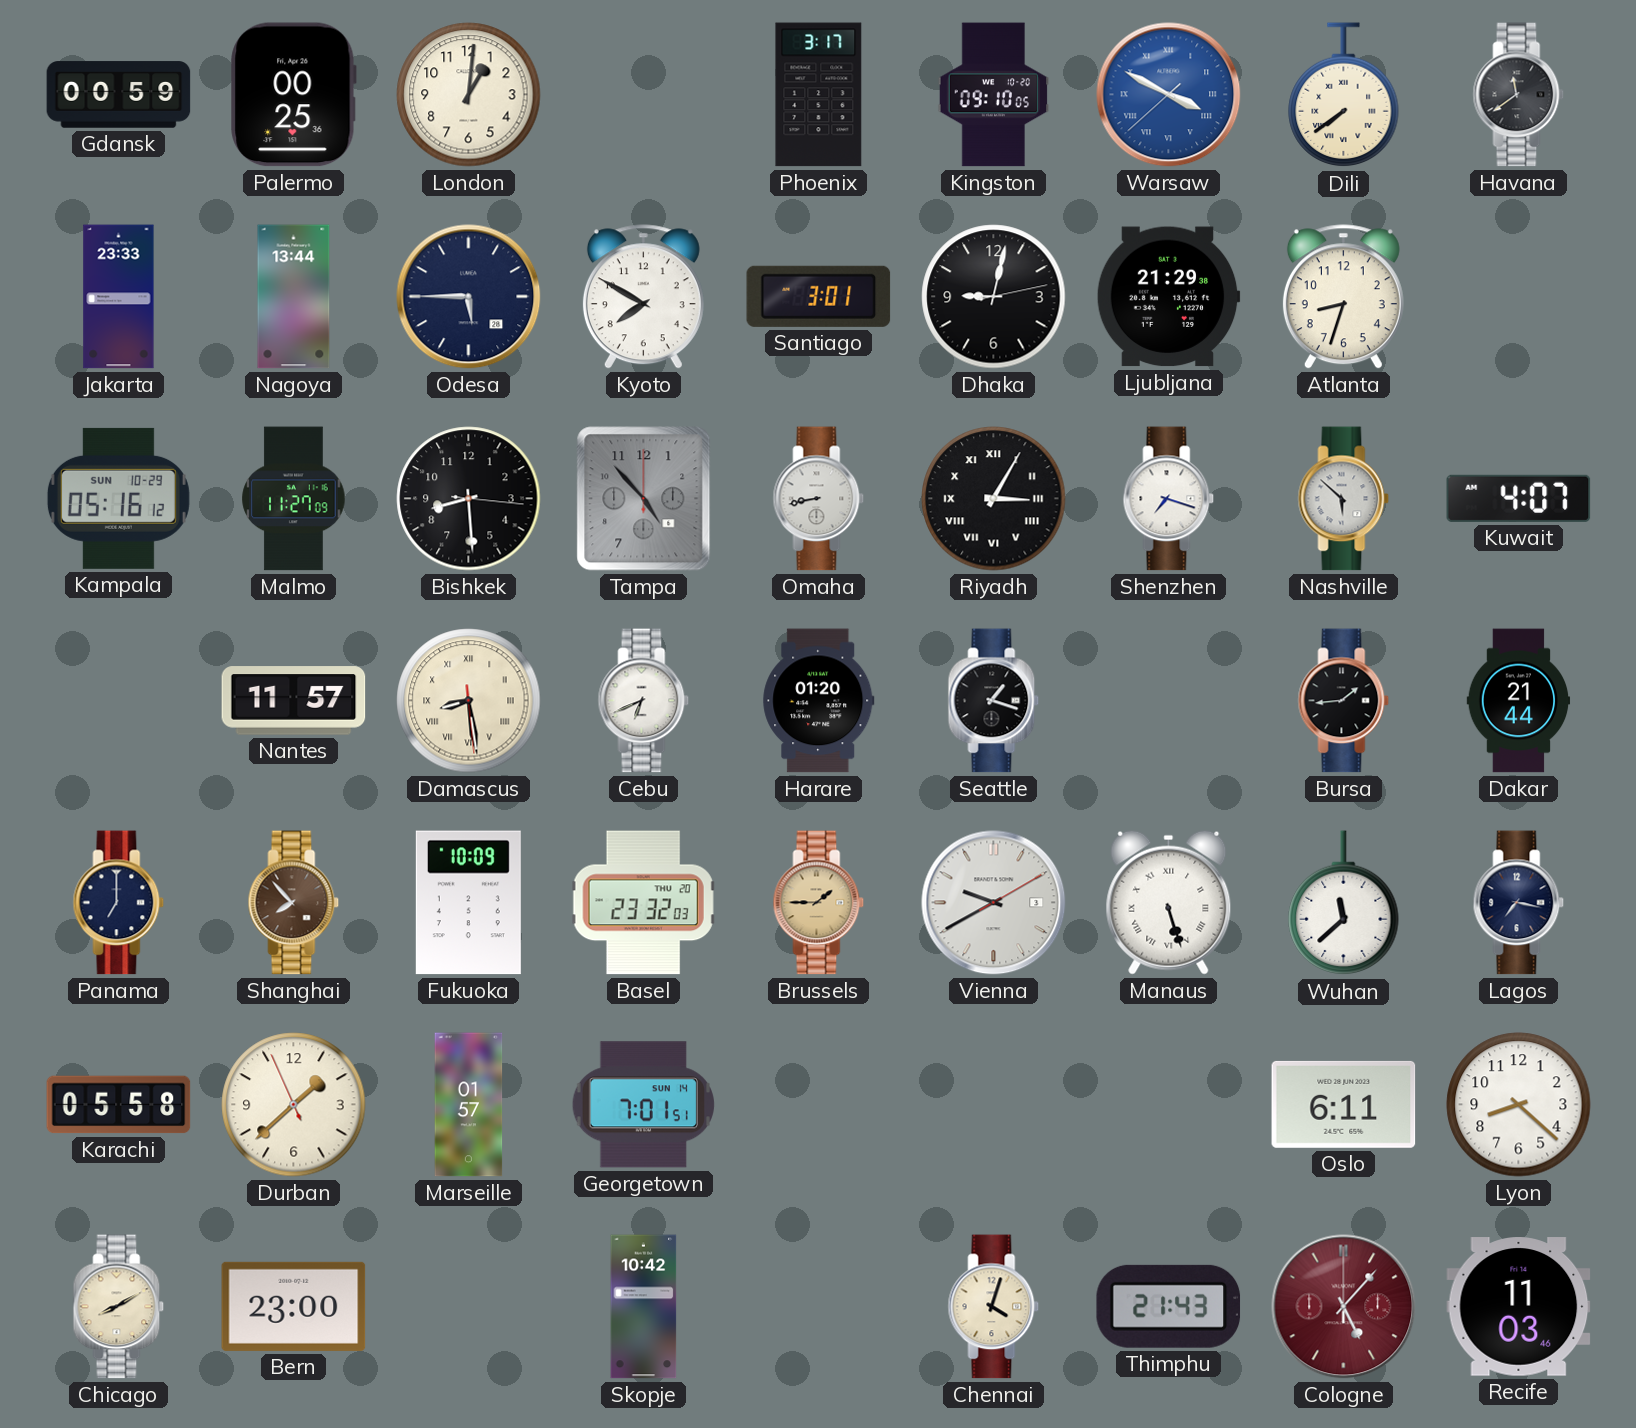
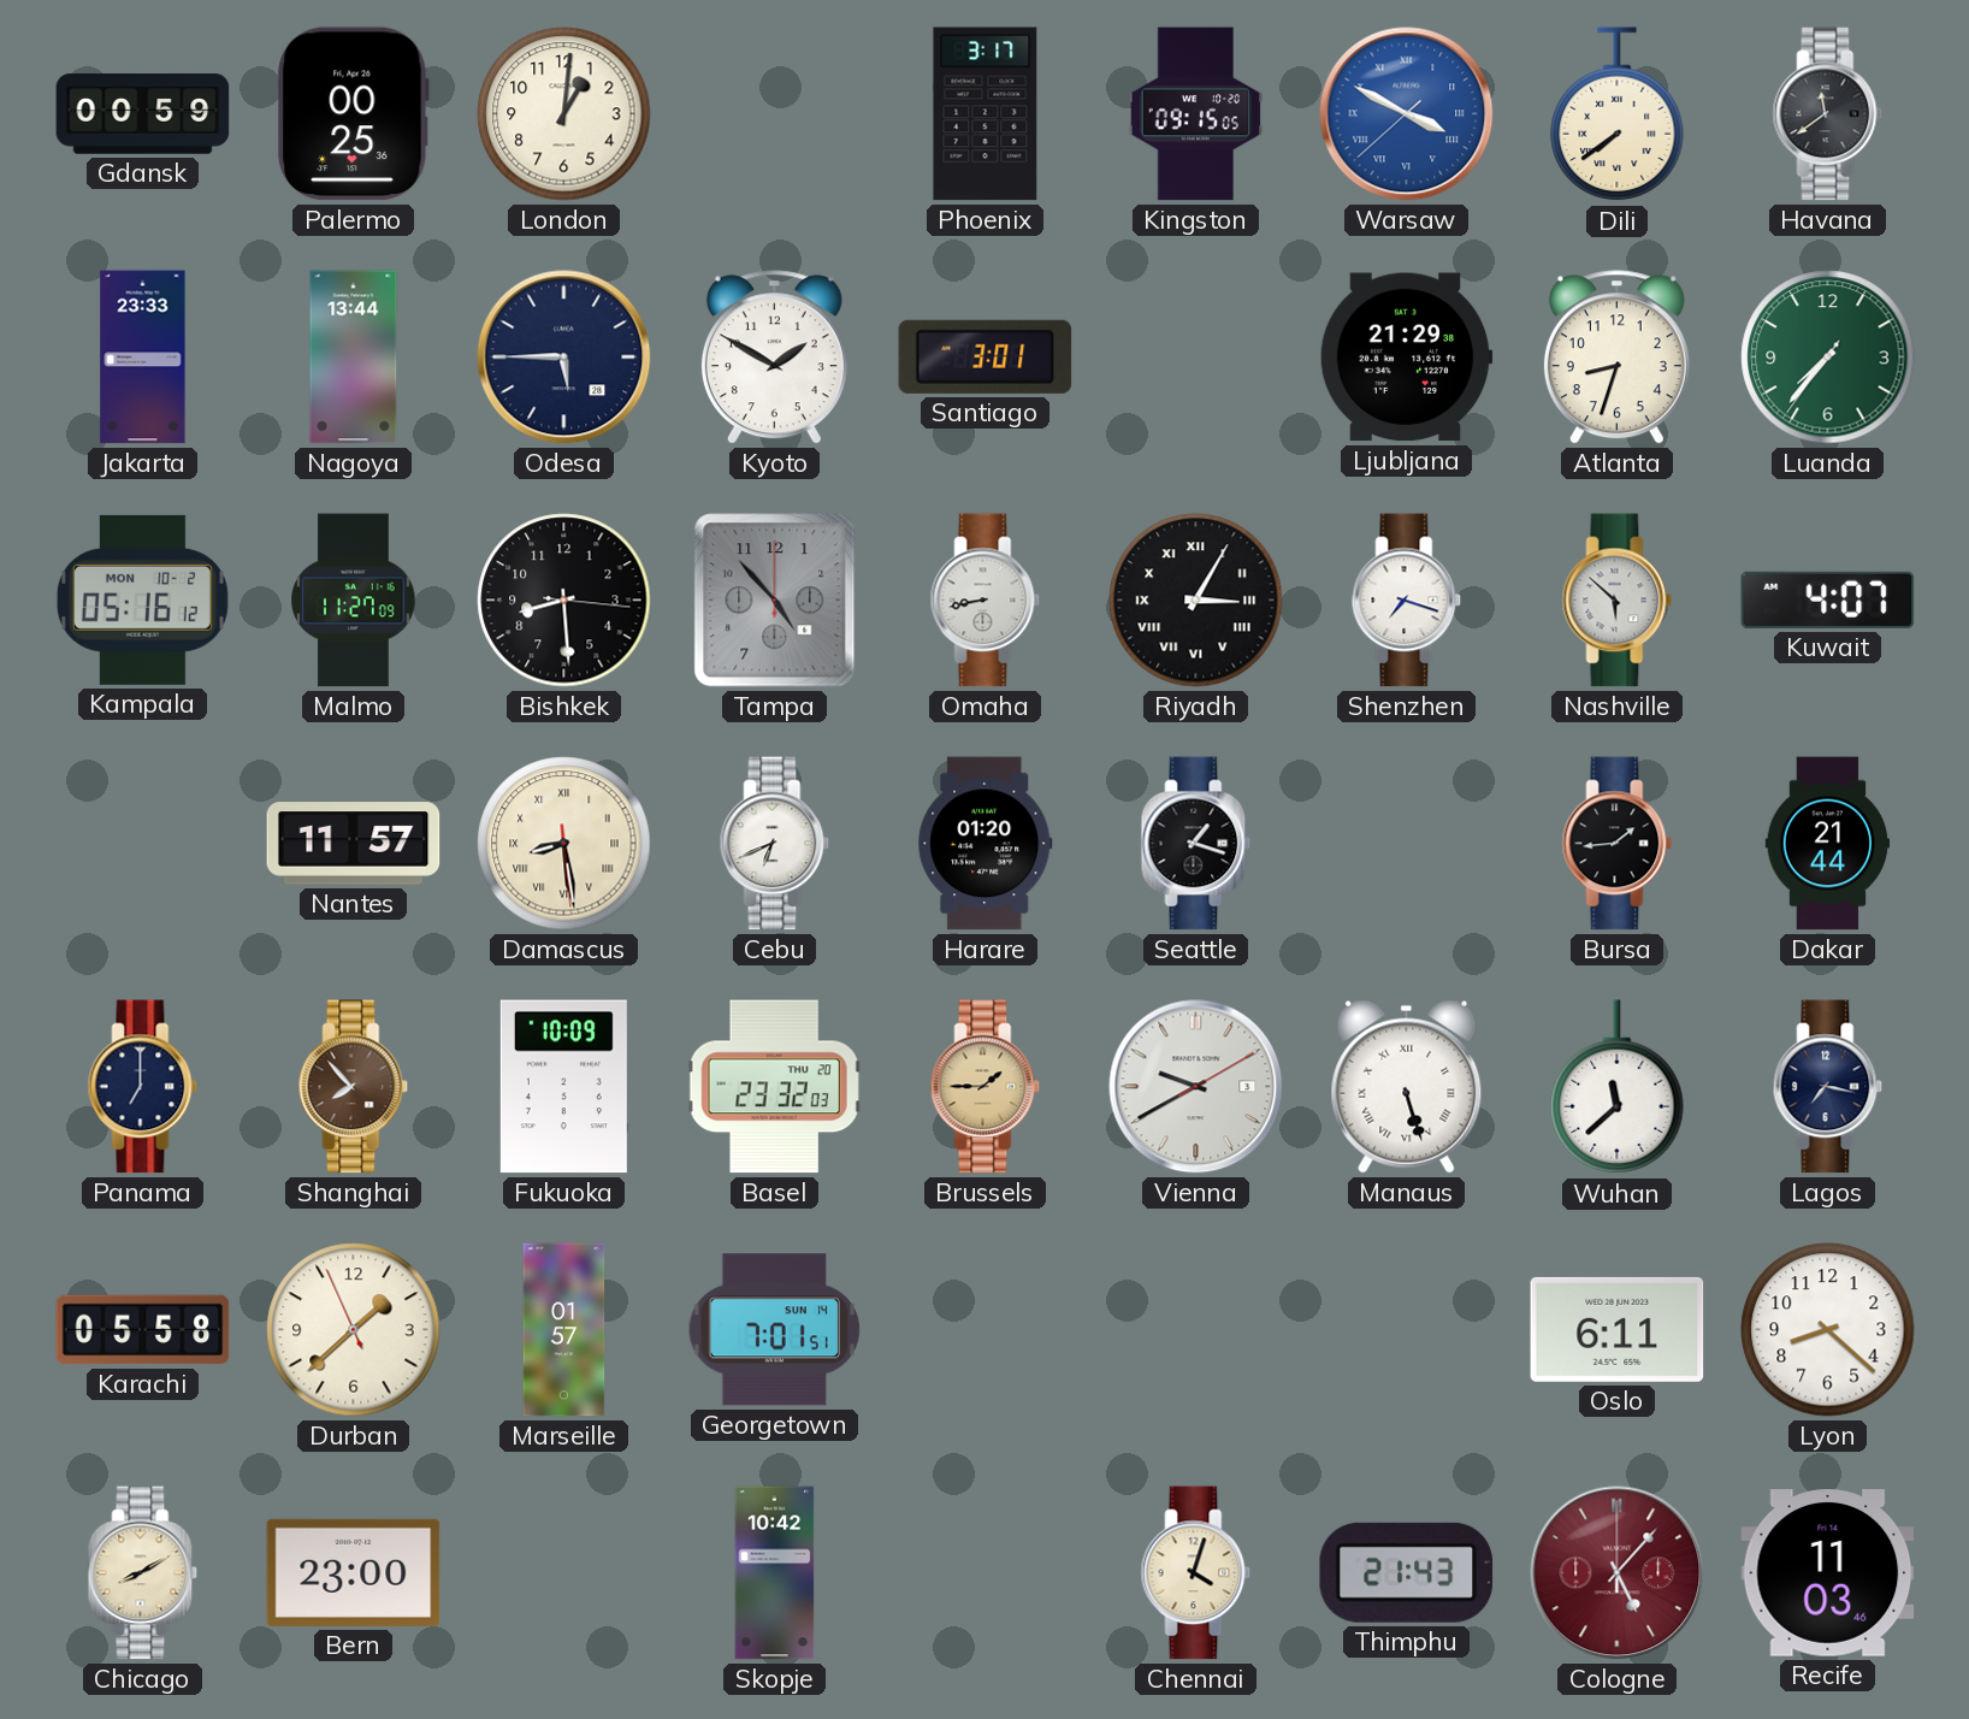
Kingston: 09:10 -> 09:15
Kyoto: 7:50 -> 1:50
Dhaka: 9:02 -> none
Luanda: none -> 7:36
Kampala date: SUN 10-29 -> MON 10-2
